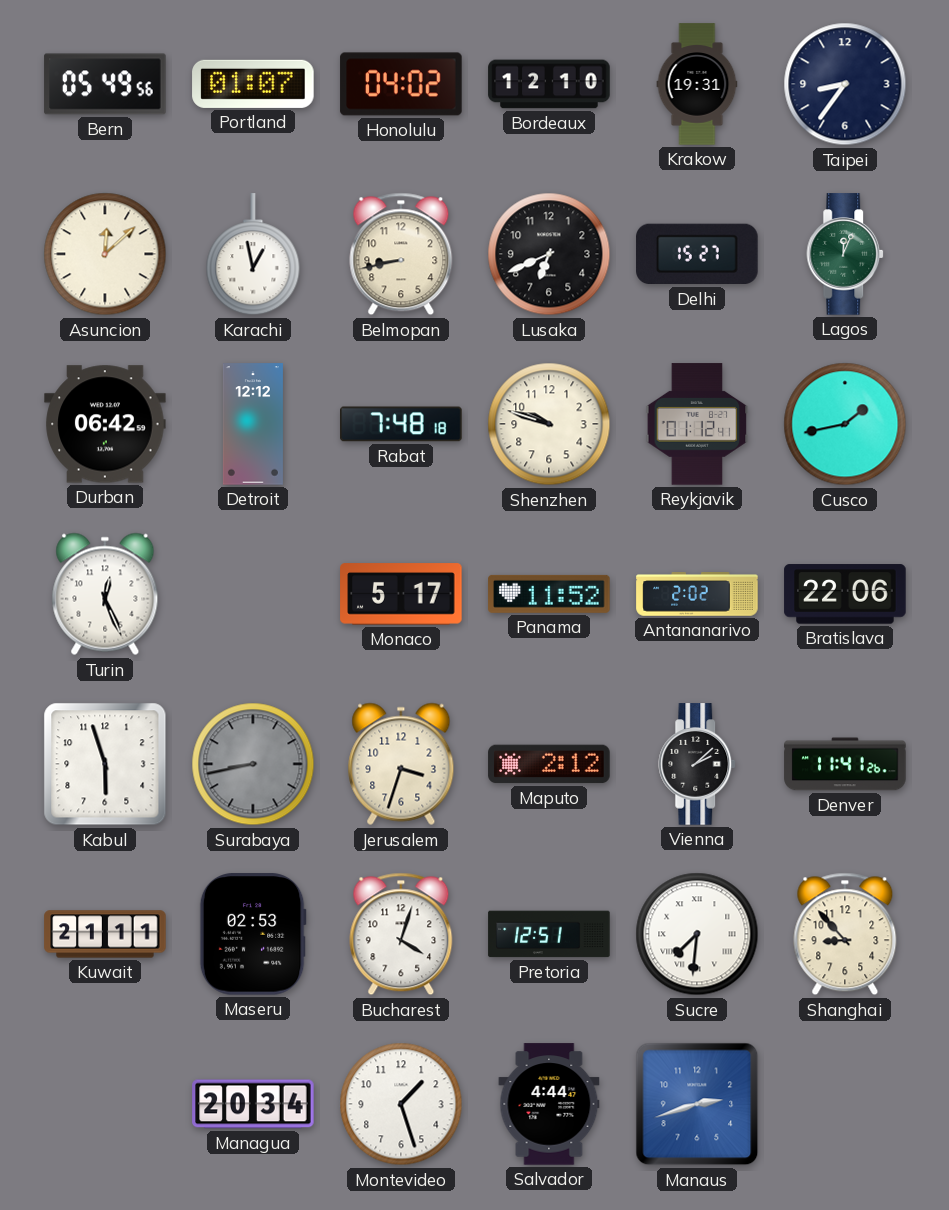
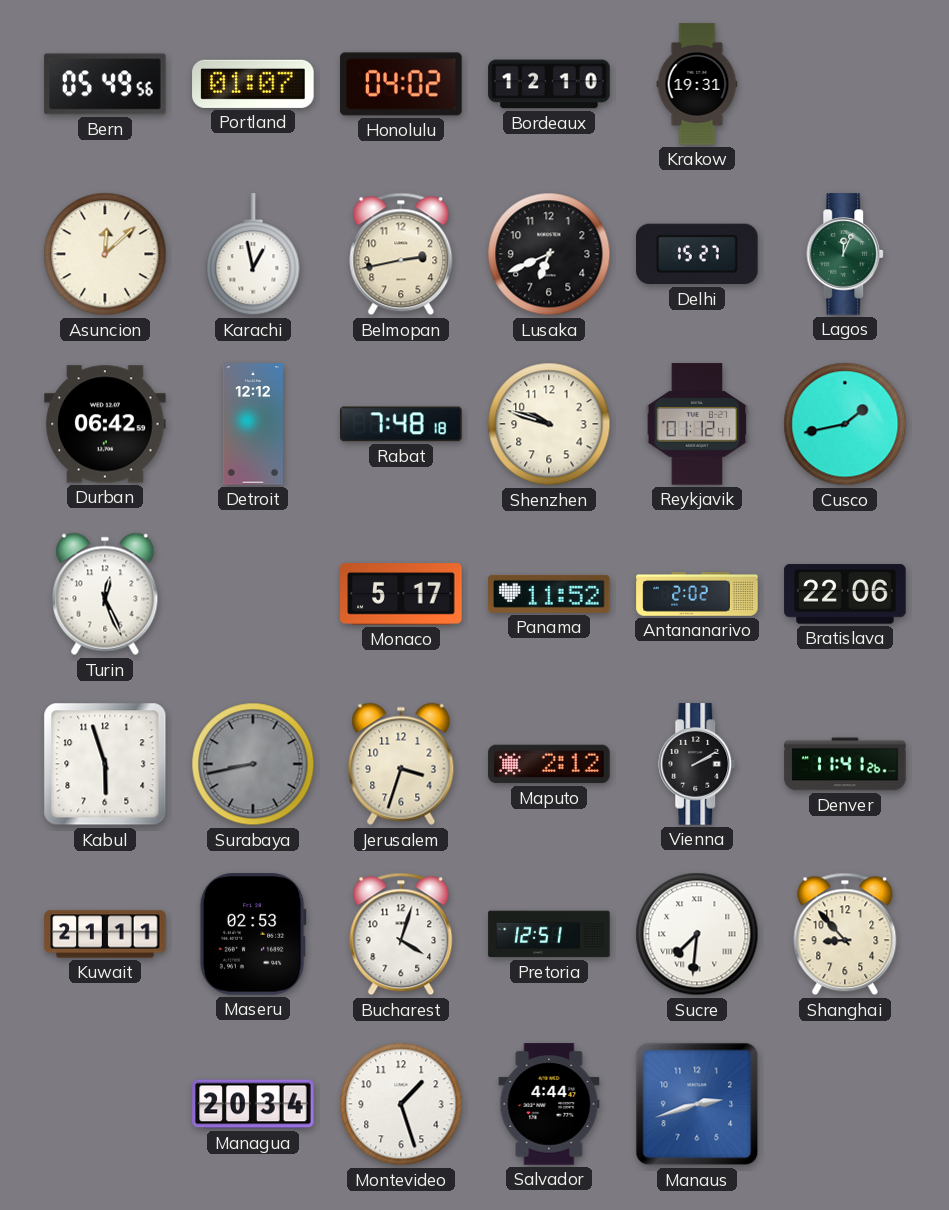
Taipei: 8:36 -> none
Belmopan: 8:43 -> 2:43
Vienna: 2:08 -> 2:10
